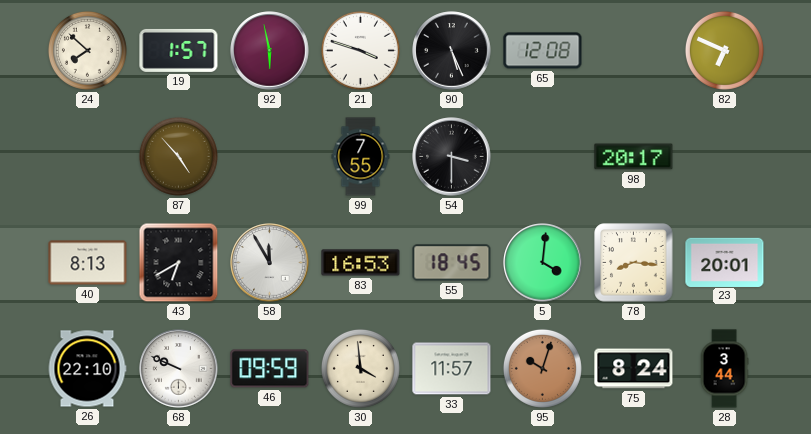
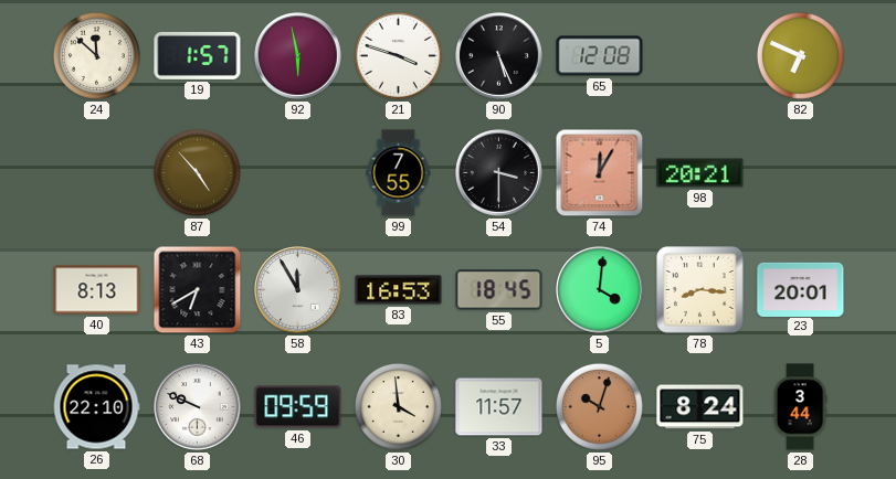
24: 7:52 -> 11:52
74: none -> 12:05
98: 20:17 -> 20:21
